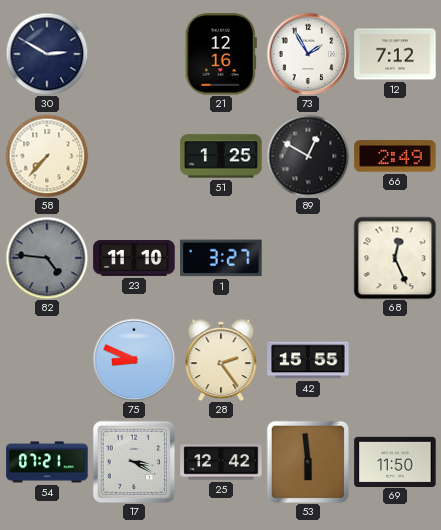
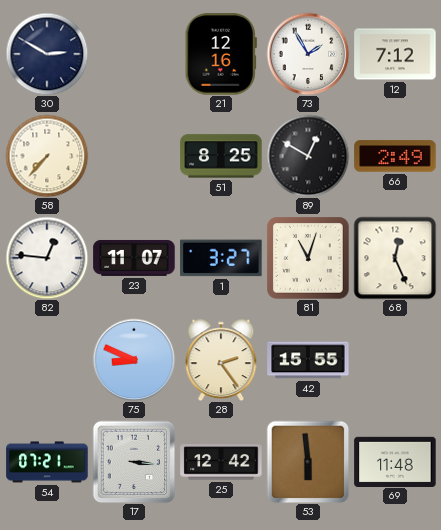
51: 1:25 -> 8:25
82: 4:46 -> 12:46
82 dial: grey -> white
23: 11:10 -> 11:07
81: none -> 11:03
17: 3:20 -> 3:16
69: 11:50 -> 11:48
